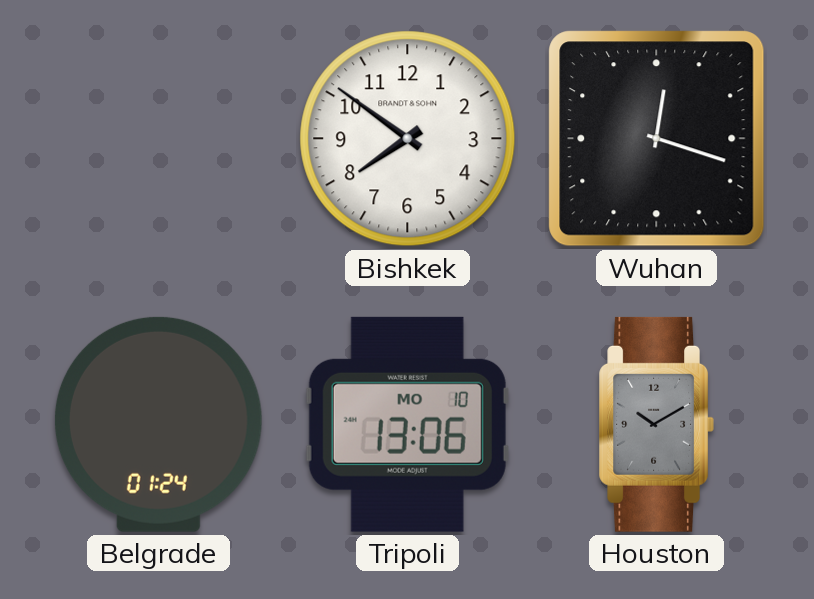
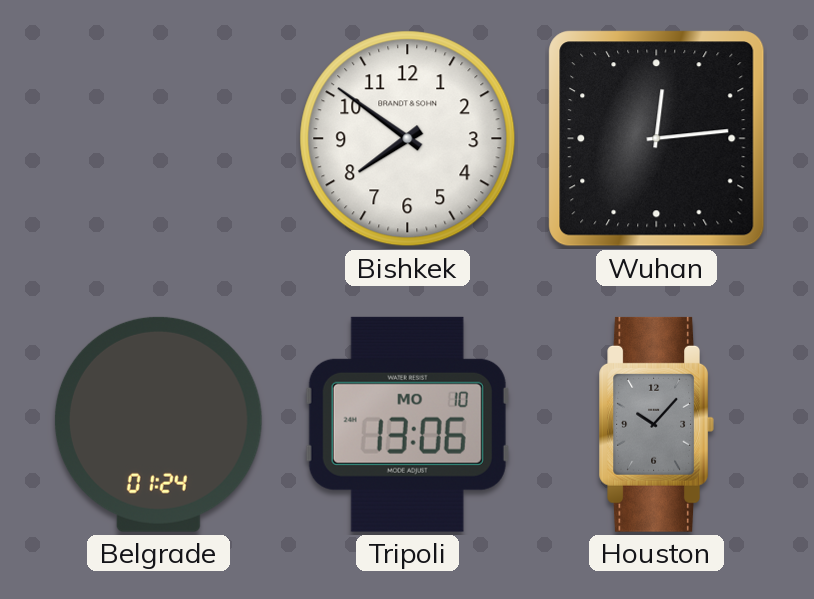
Wuhan: 12:18 -> 12:14
Houston: 10:10 -> 10:07
